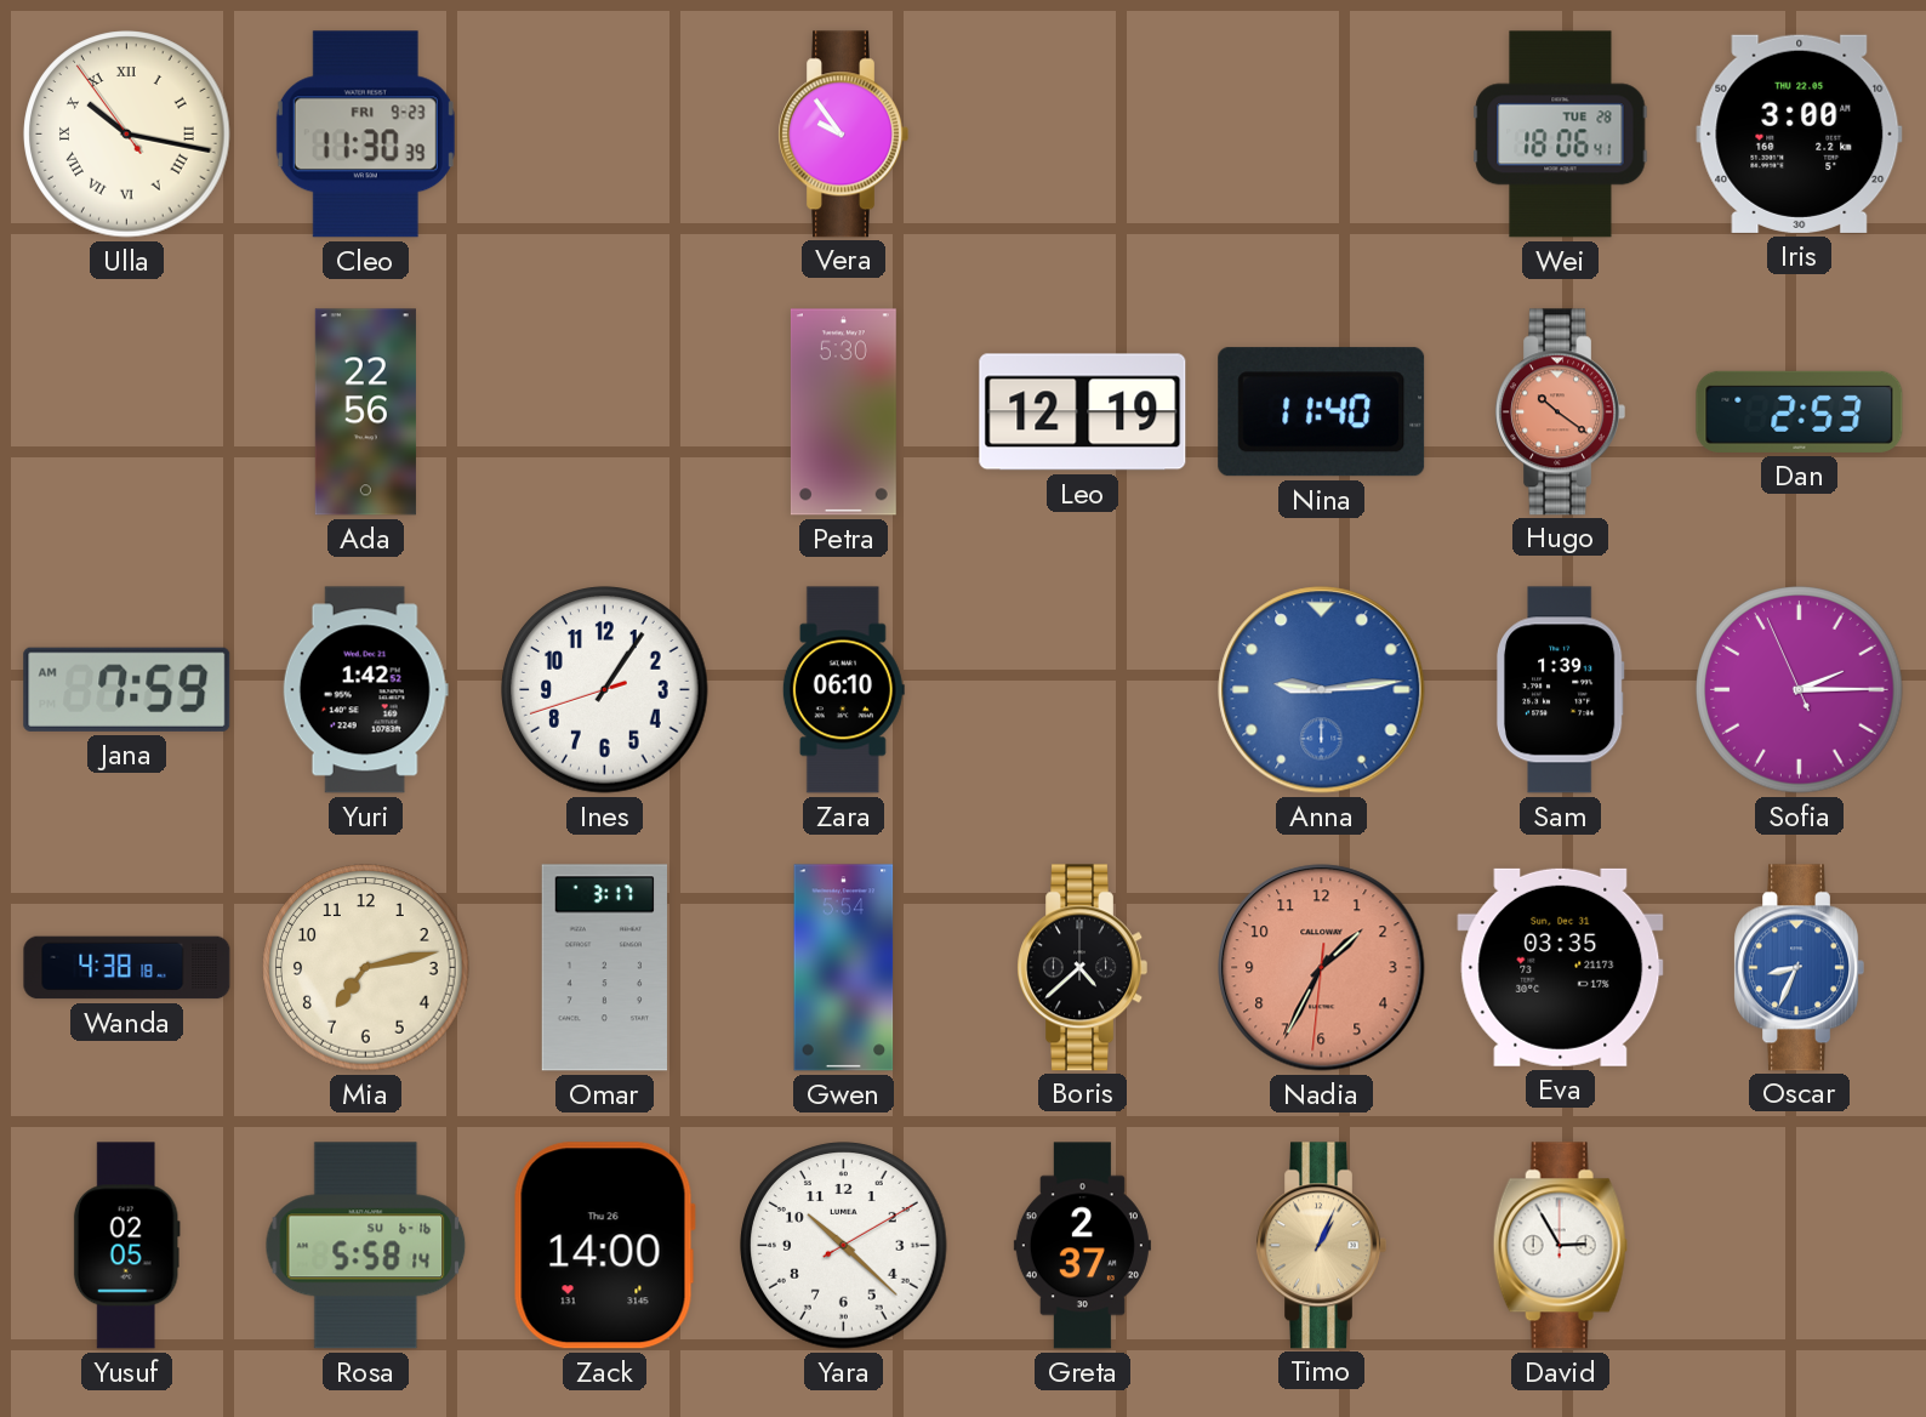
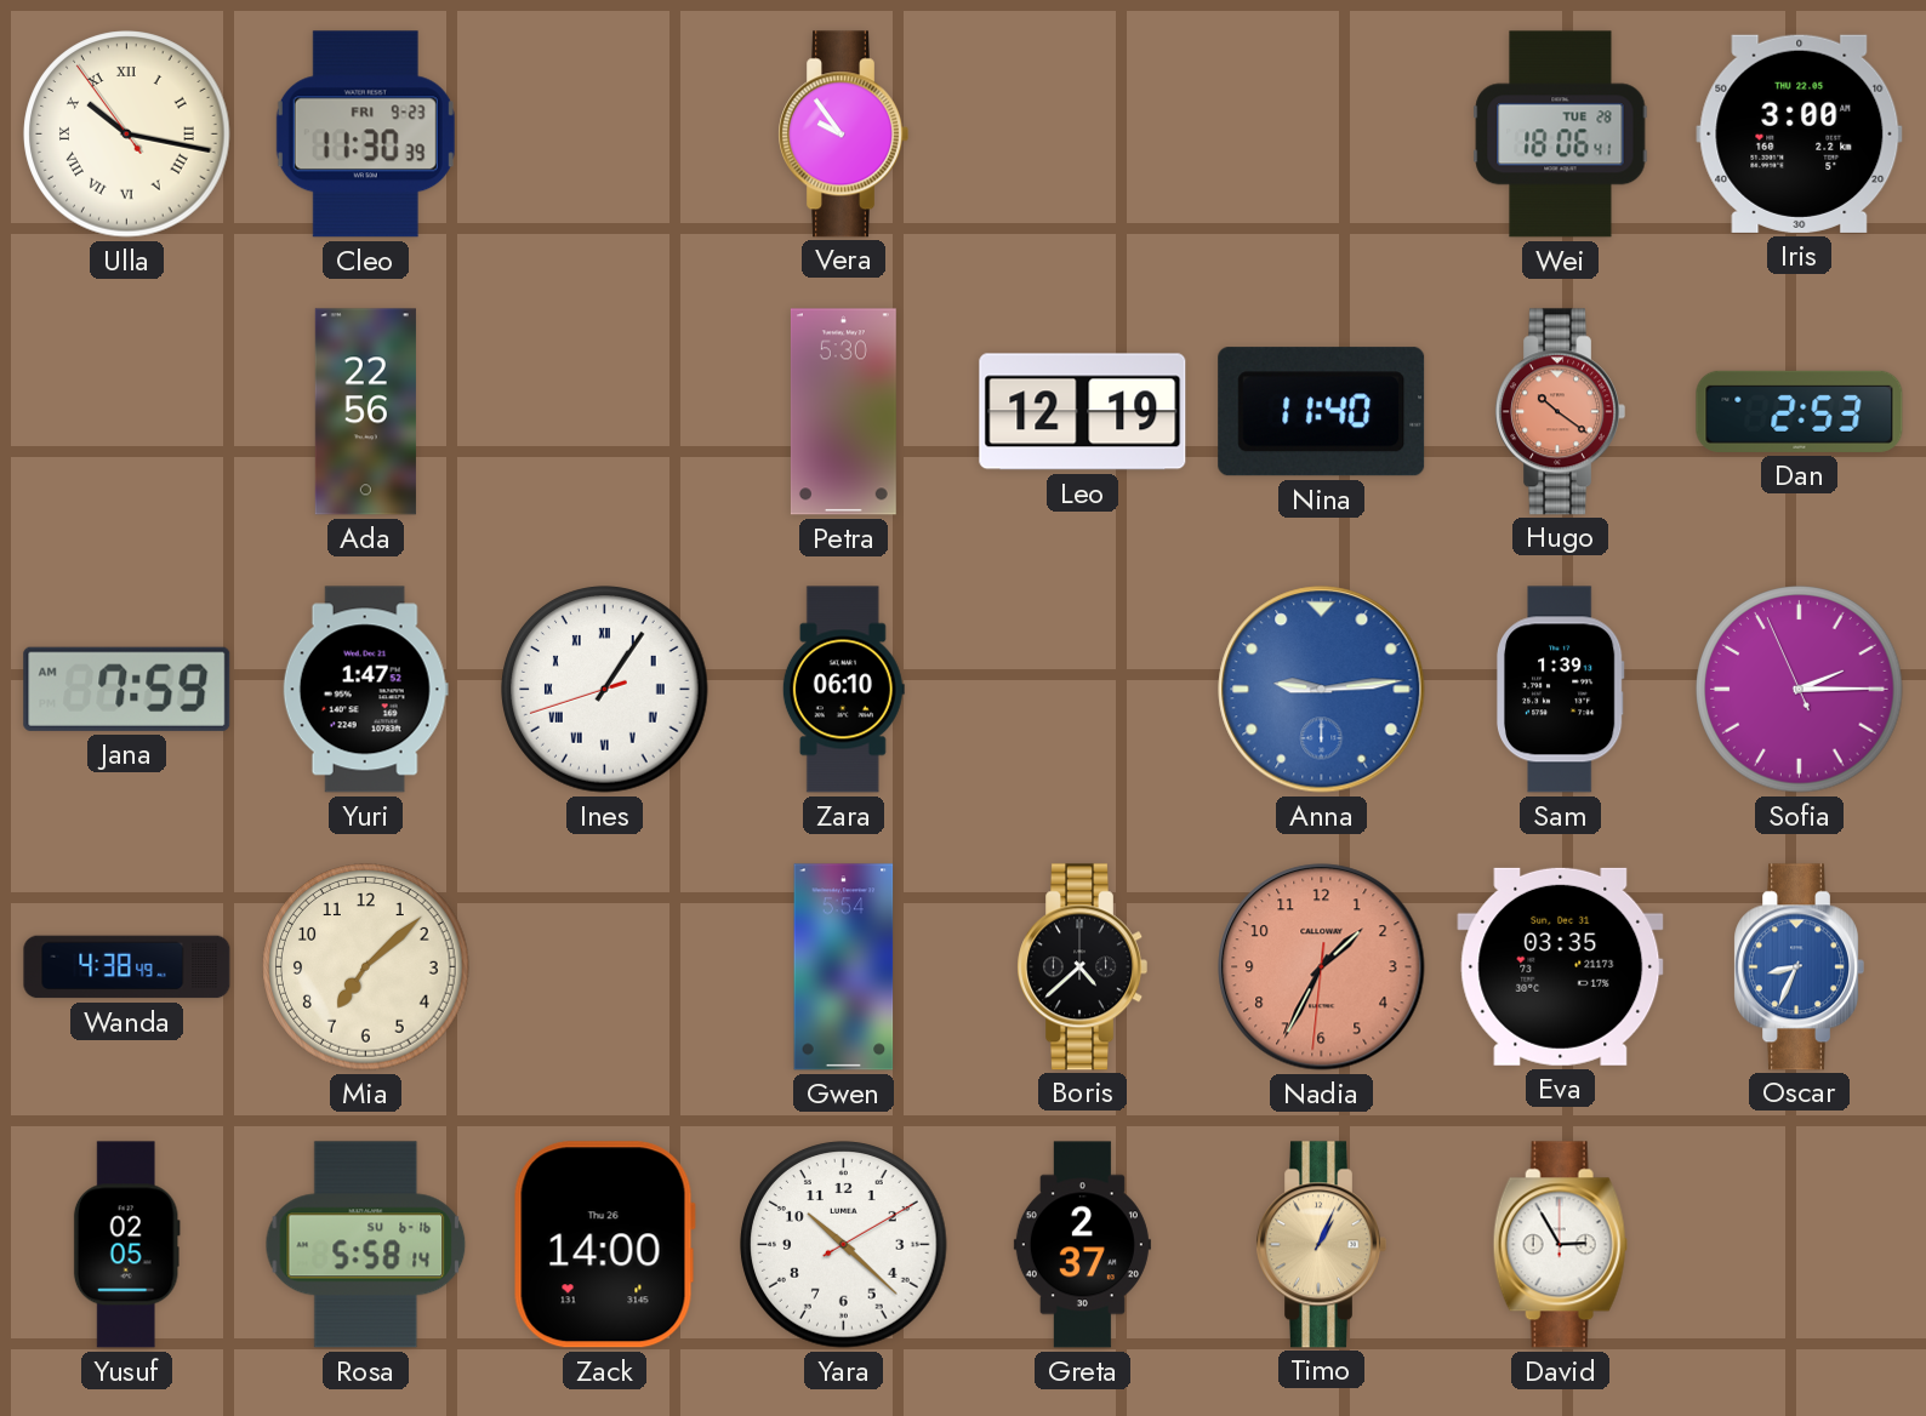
Yuri: 1:42 -> 1:47
Ines numerals: Arabic -> Roman
Wanda: 4:38:18 -> 4:38:49
Mia: 7:13 -> 7:08
Omar: 3:17 -> none
